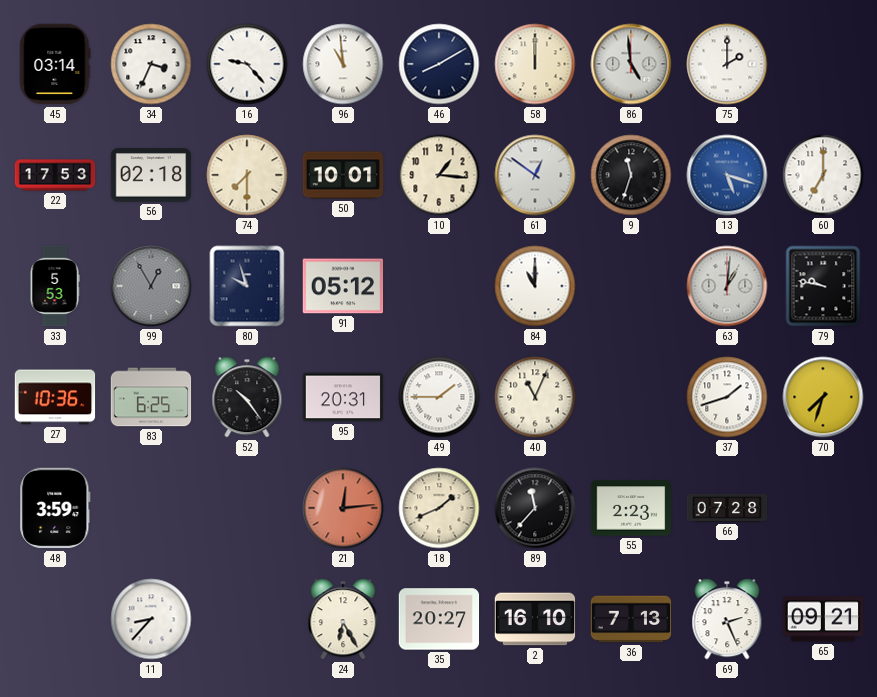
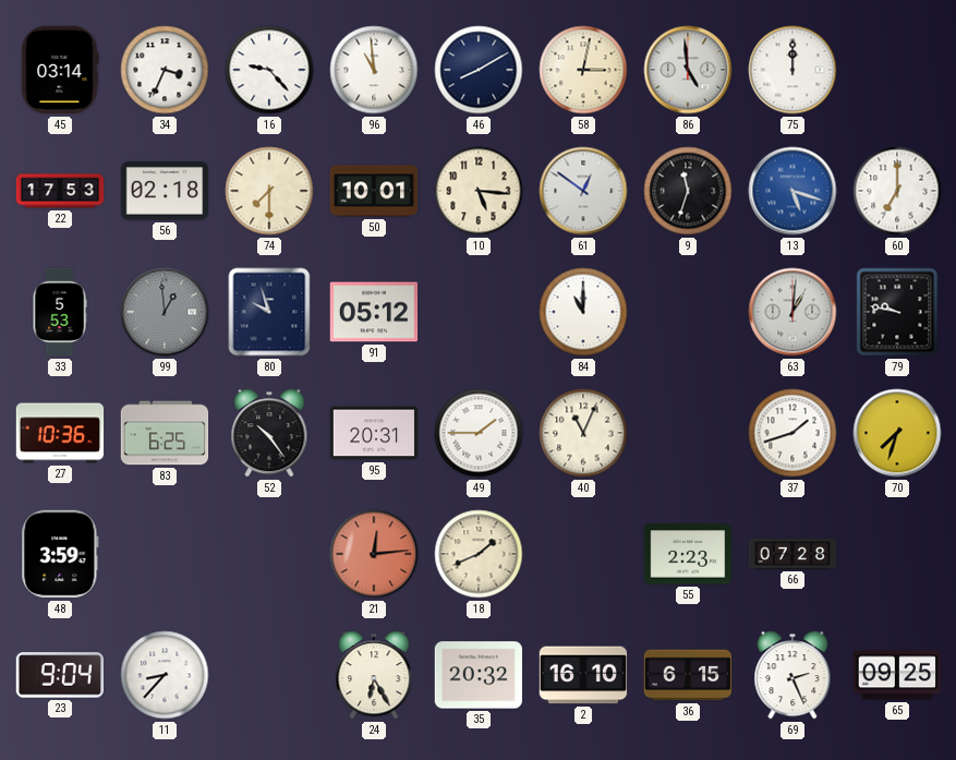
58: 12:00 -> 3:02
75: 2:00 -> 12:00
10: 1:16 -> 5:16
99: 12:55 -> 12:59
89: 11:37 -> none
23: none -> 9:04
35: 20:27 -> 20:32
36: 7:13 -> 6:15
65: 09:21 -> 09:25
